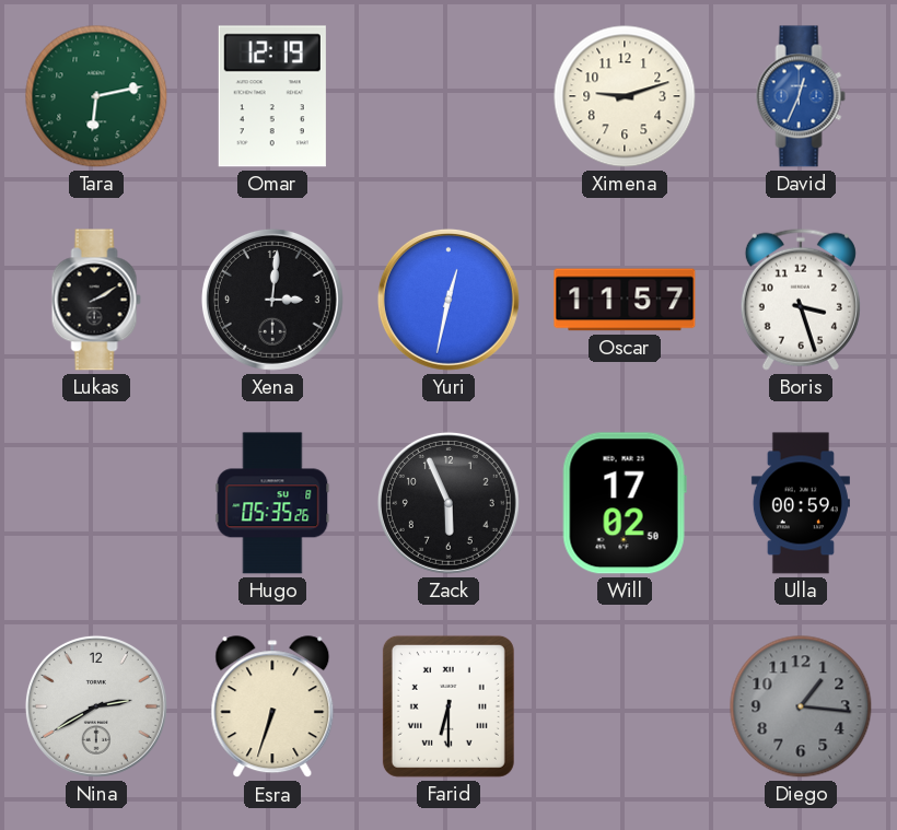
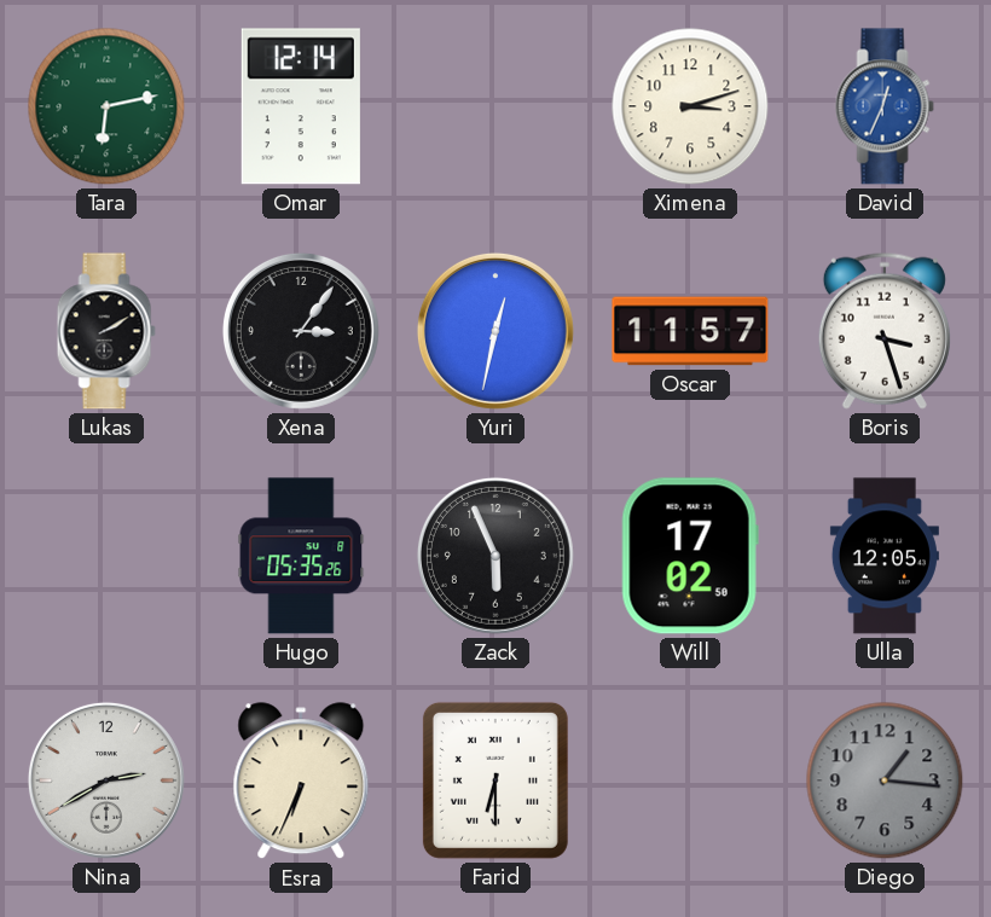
Omar: 12:19 -> 12:14
Ximena: 9:12 -> 3:12
Xena: 3:01 -> 3:06
Ulla: 00:59 -> 12:05
Esra: 6:33 -> 6:34
